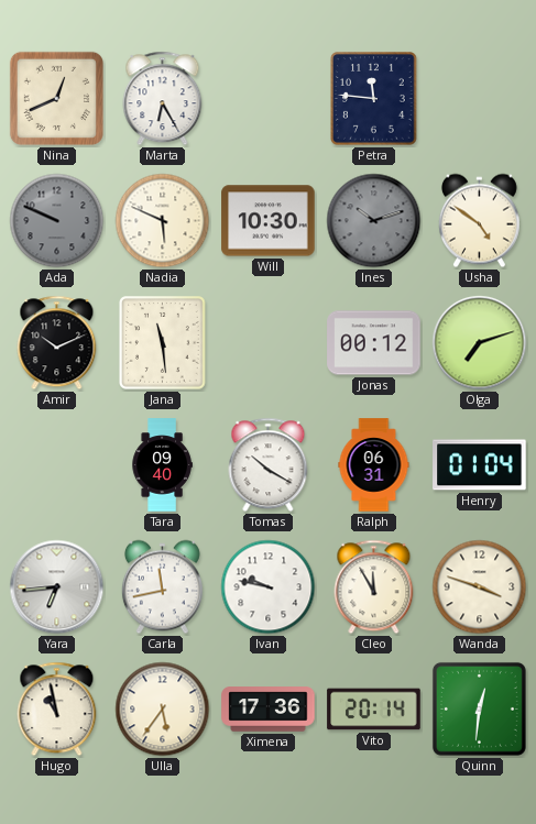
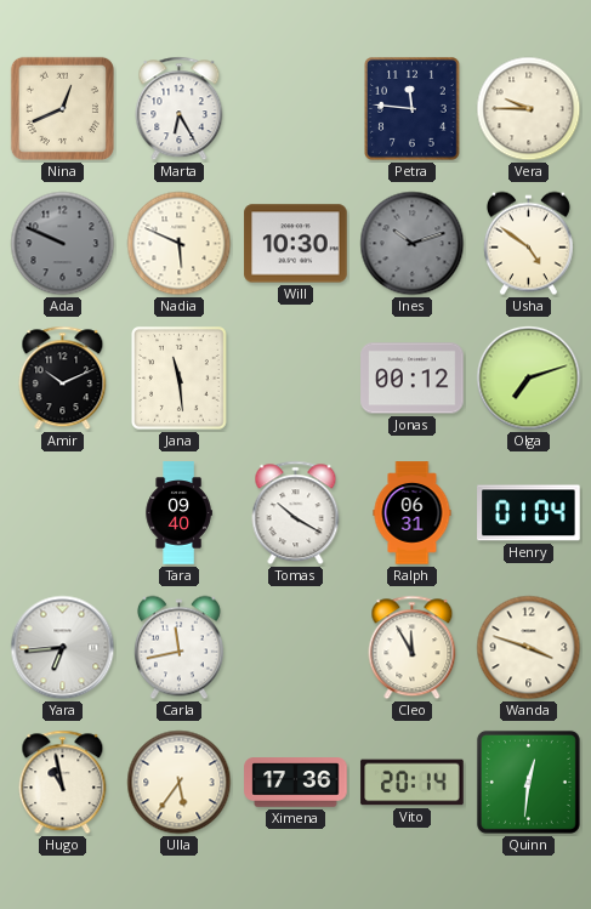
Vera: none -> 9:45
Ivan: 9:47 -> none
